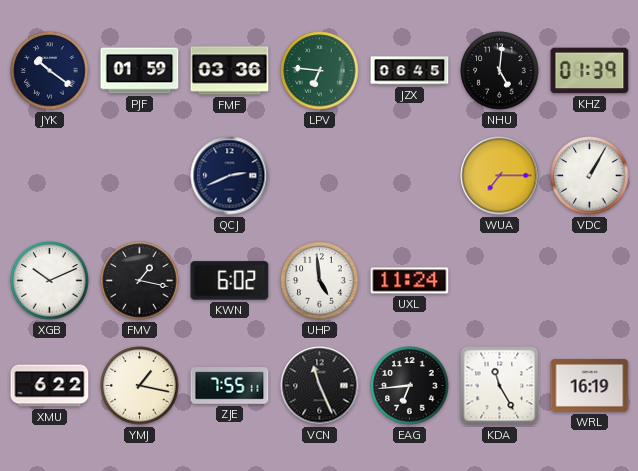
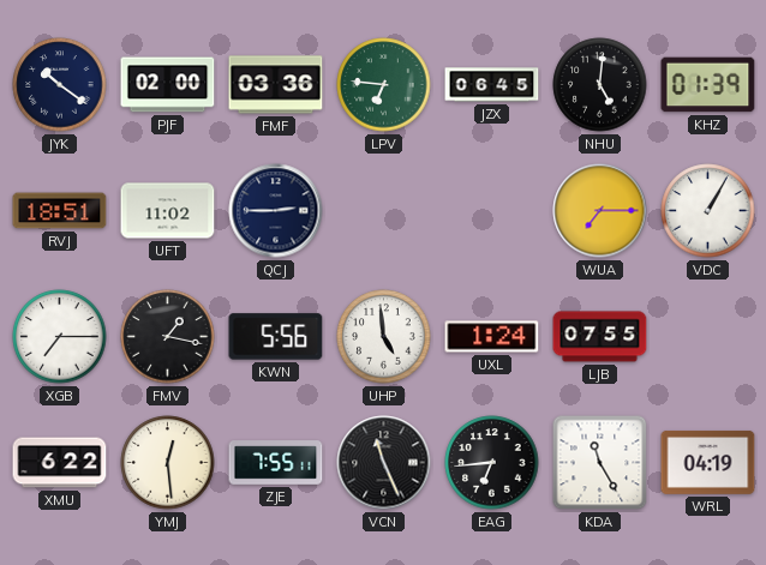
PJF: 01:59 -> 02:00
RVJ: none -> 18:51
UFT: none -> 11:02
QCJ: 2:41 -> 2:45
XGB: 10:11 -> 7:15
KWN: 6:02 -> 5:56
UXL: 11:24 -> 1:24
LJB: none -> 07:55
YMJ: 1:17 -> 12:29
WRL: 16:19 -> 04:19
